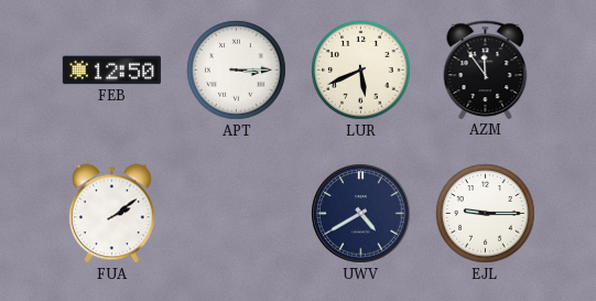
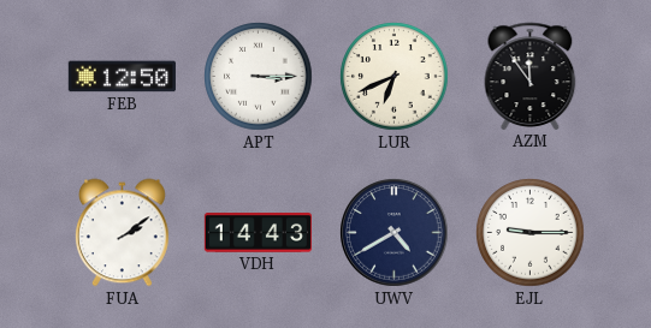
LUR: 5:41 -> 6:41
VDH: none -> 14:43
